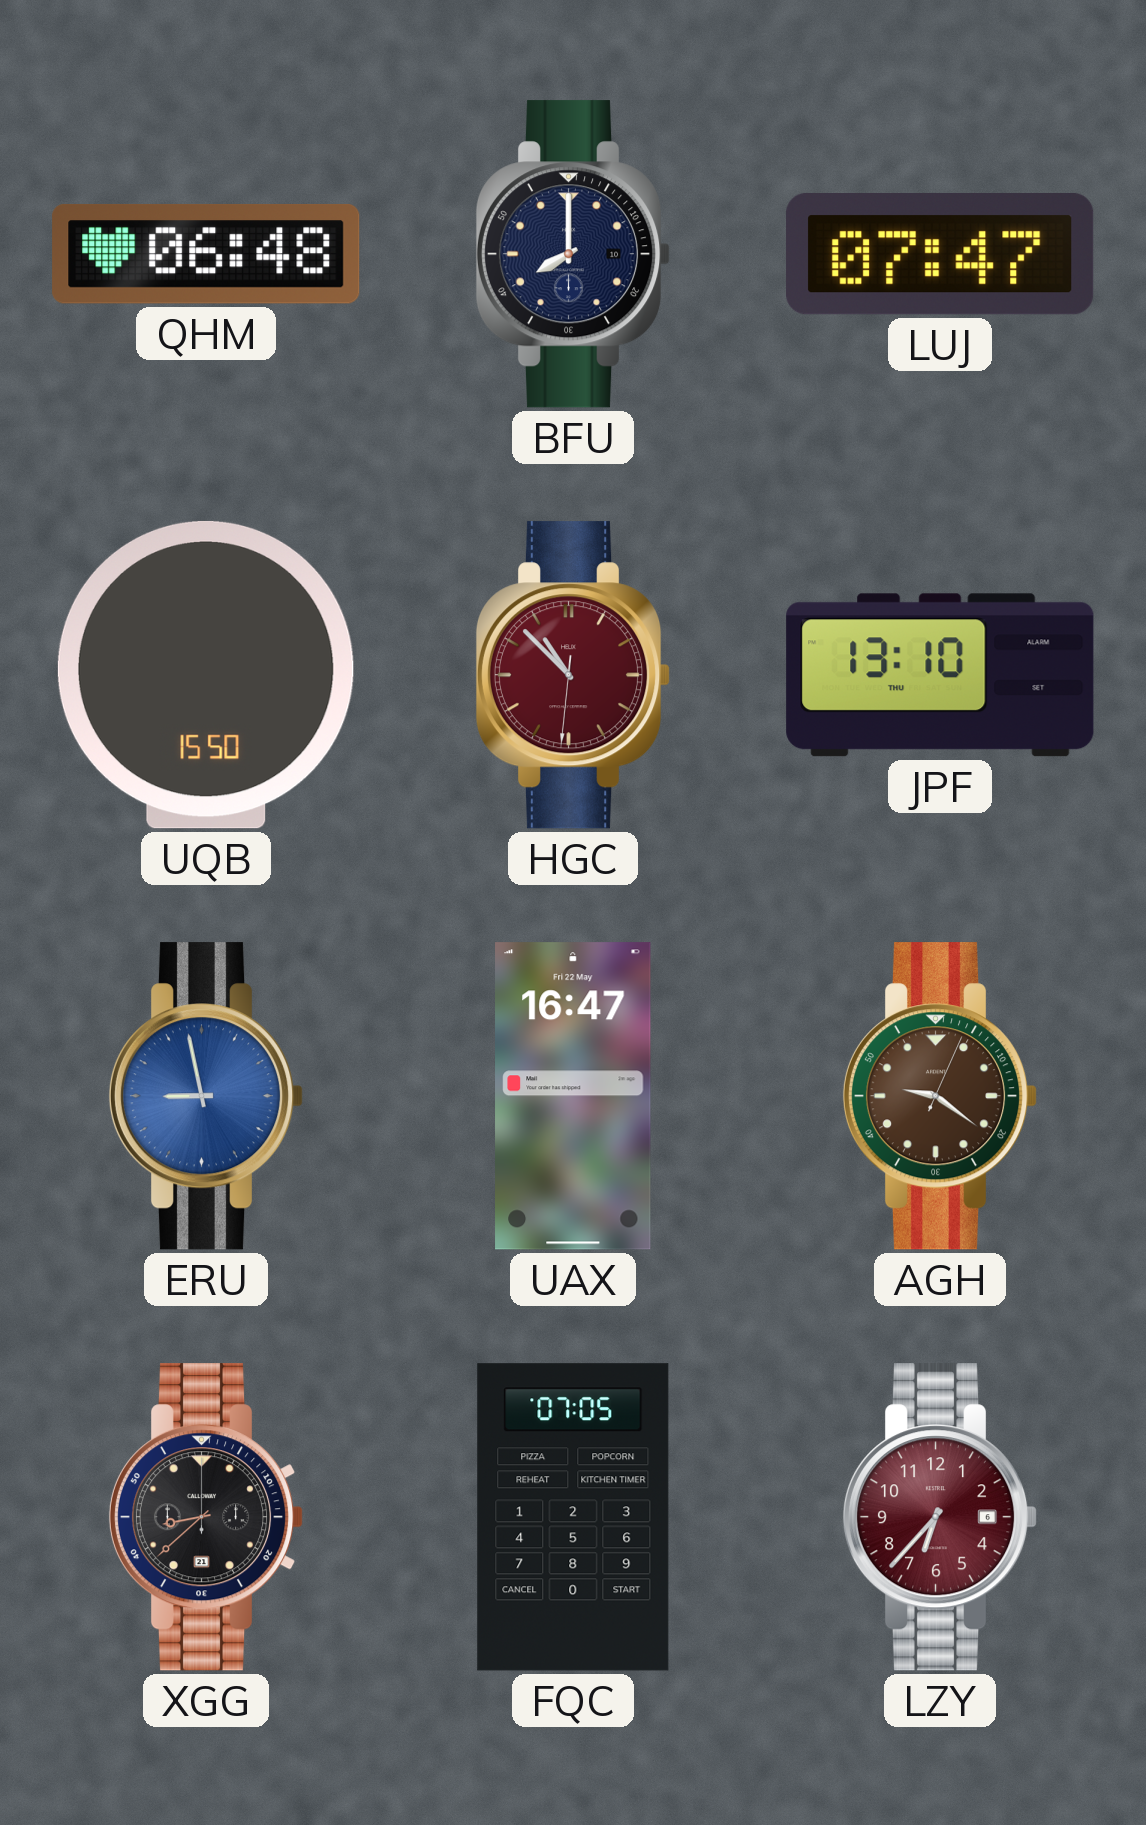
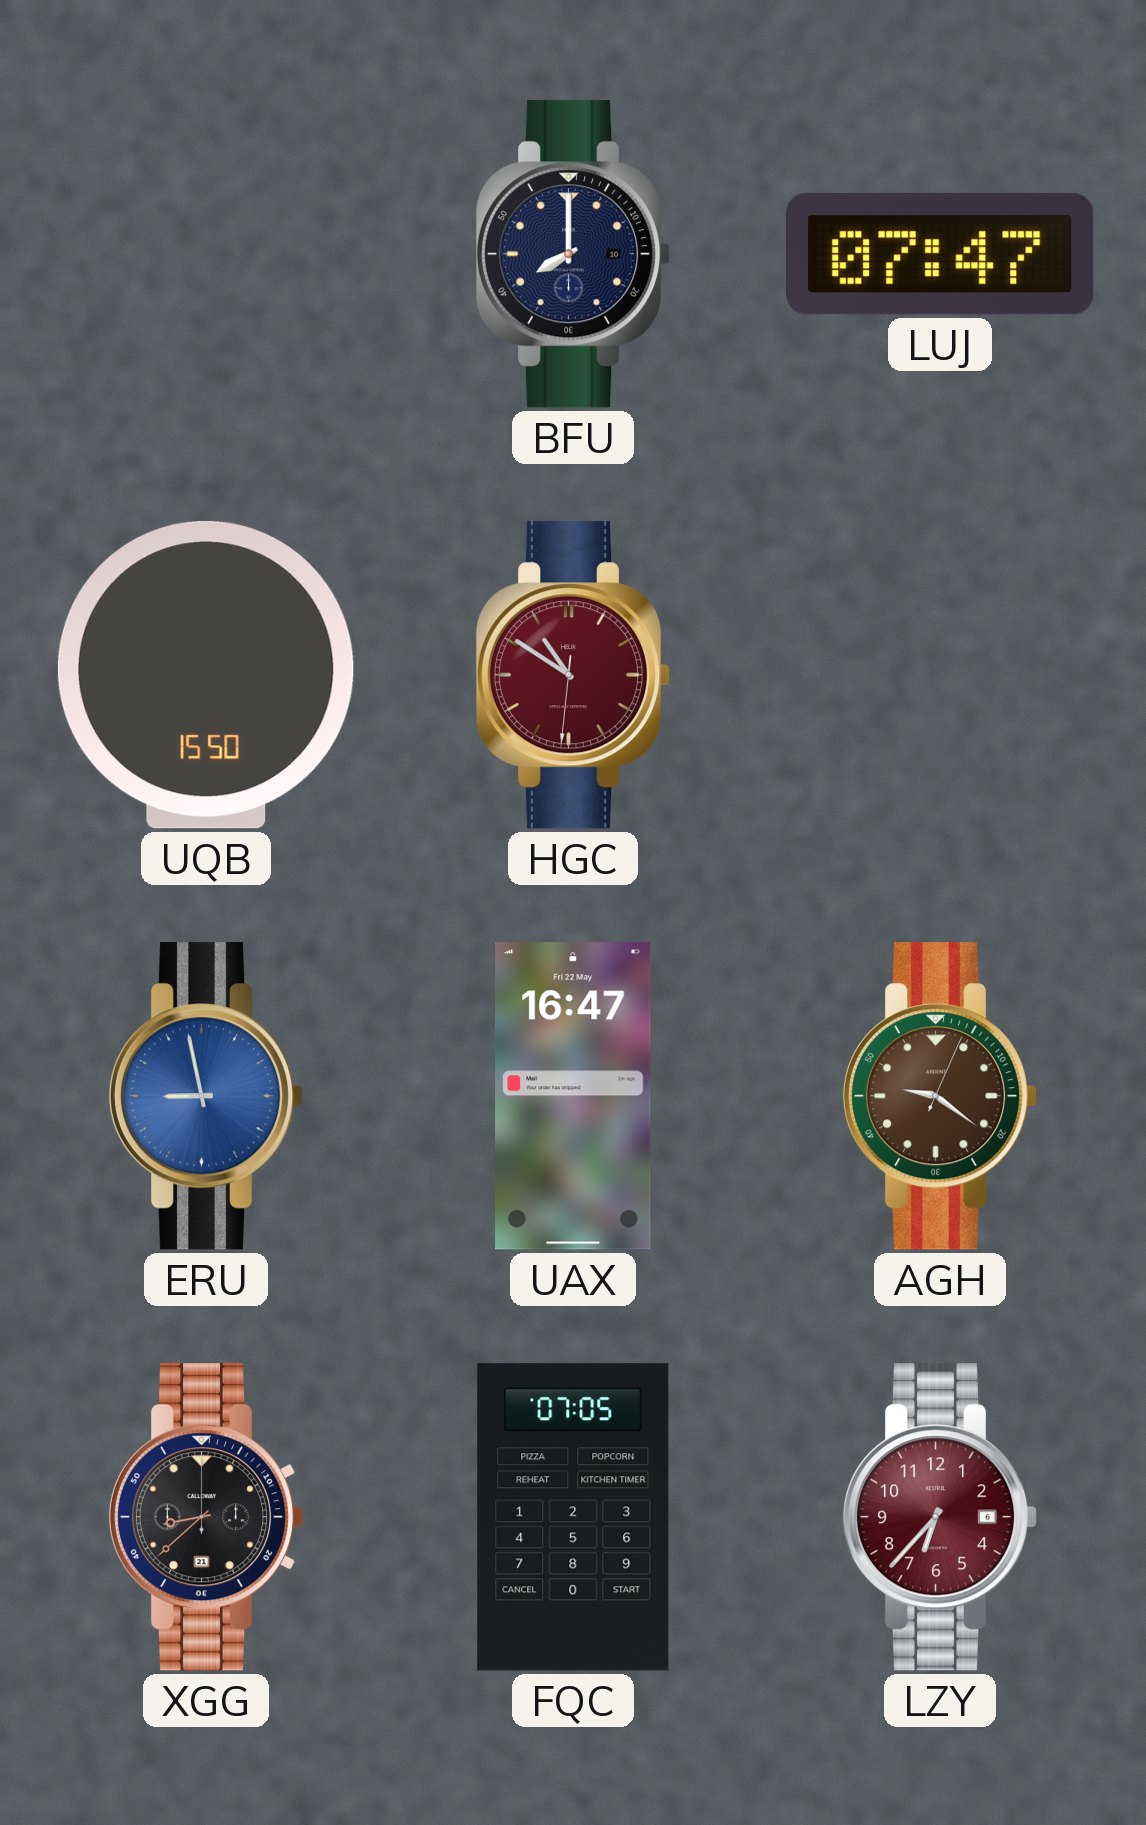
QHM: 06:48 -> none
HGC: 10:52 -> 10:50
JPF: 13:10 -> none
